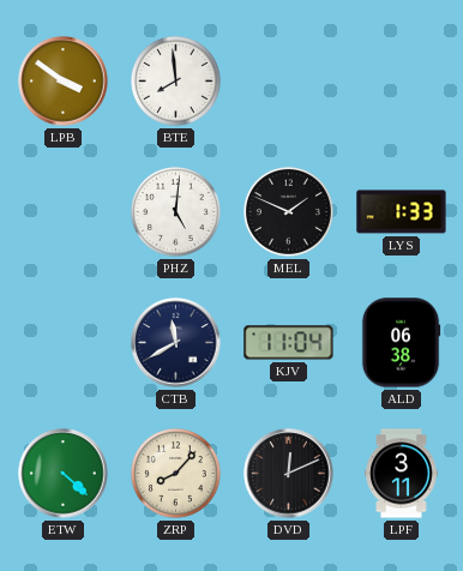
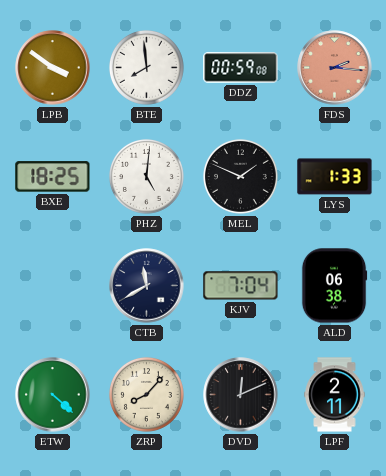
DDZ: none -> 00:59
FDS: none -> 2:16
BXE: none -> 18:25
KJV: 11:04 -> 7:04
LPF: 3:11 -> 2:11
